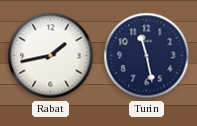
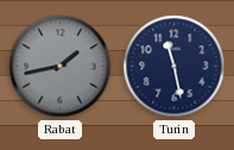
Rabat dial: white -> grey
